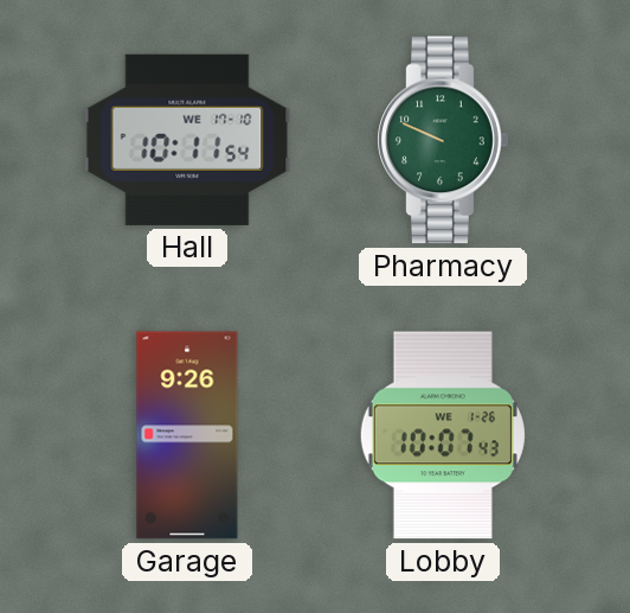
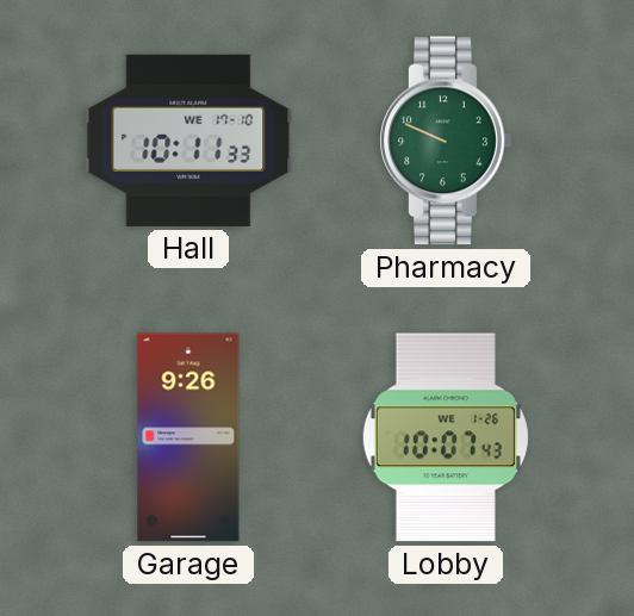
Hall: 10:11:54 -> 10:11:33
